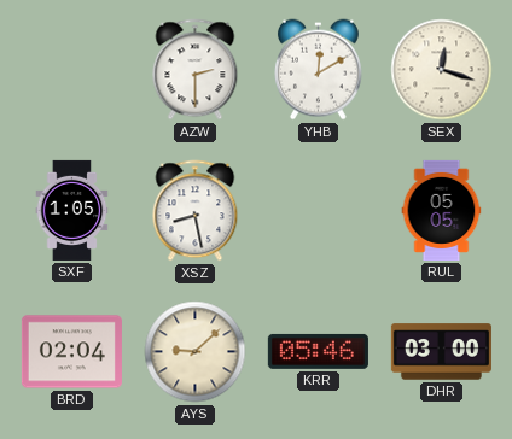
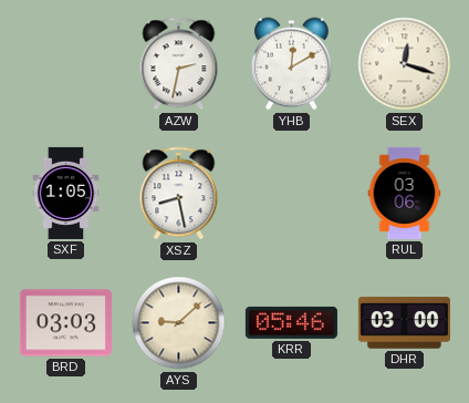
AZW: 2:30 -> 2:32
RUL: 05:05 -> 03:06
BRD: 02:04 -> 03:03
